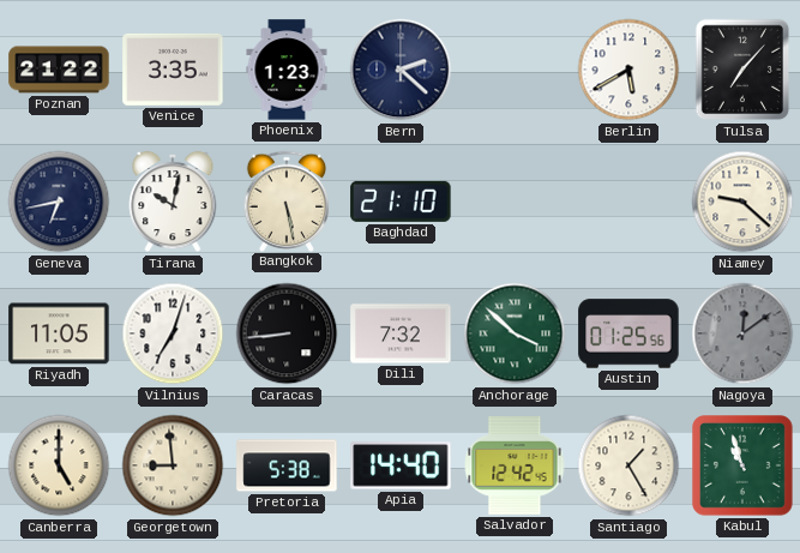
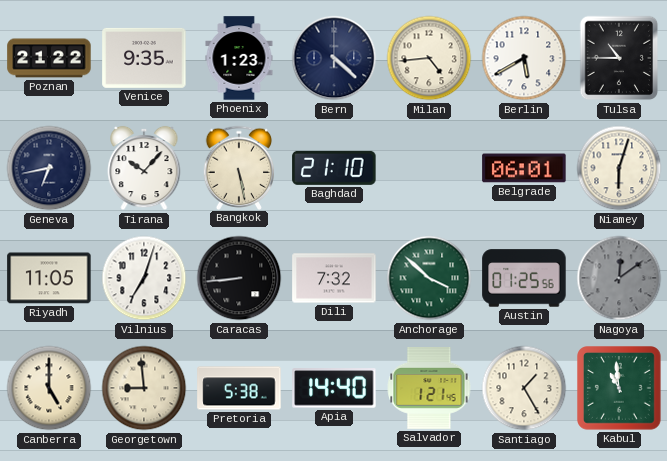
Venice: 3:35 -> 9:35
Bern: 2:22 -> 4:22
Milan: none -> 4:44
Tulsa: 7:07 -> 10:45
Tirana: 10:02 -> 10:07
Belgrade: none -> 06:01
Niamey: 9:22 -> 6:03
Salvador: 12:42 -> 1:21
Kabul: 10:57 -> 10:59
